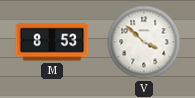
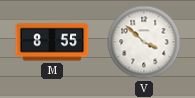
M: 8:53 -> 8:55
